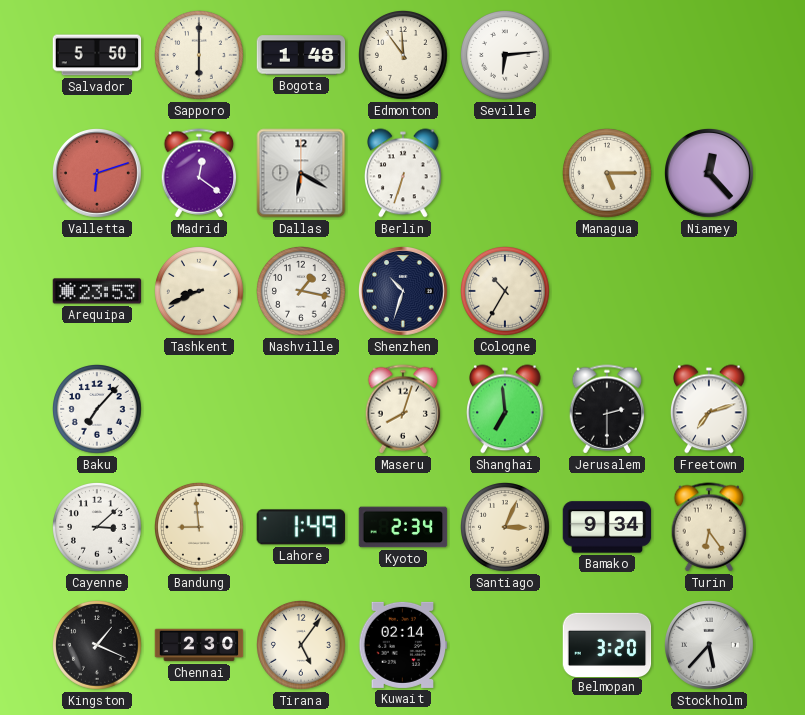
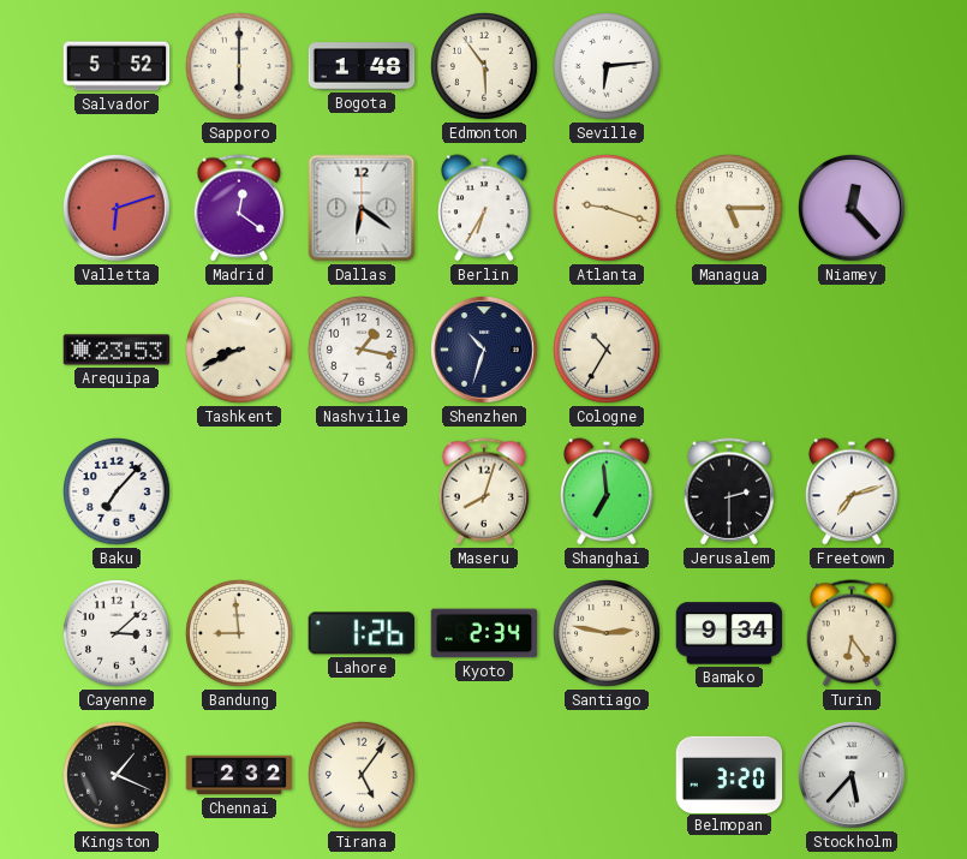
Salvador: 5:50 -> 5:52
Edmonton: 11:54 -> 5:54
Dallas: 6:20 -> 6:21
Berlin: 6:33 -> 6:35
Atlanta: none -> 9:18
Lahore: 1:49 -> 1:26
Santiago: 3:04 -> 2:47
Chennai: 2:30 -> 2:32
Kuwait: 02:14 -> none
